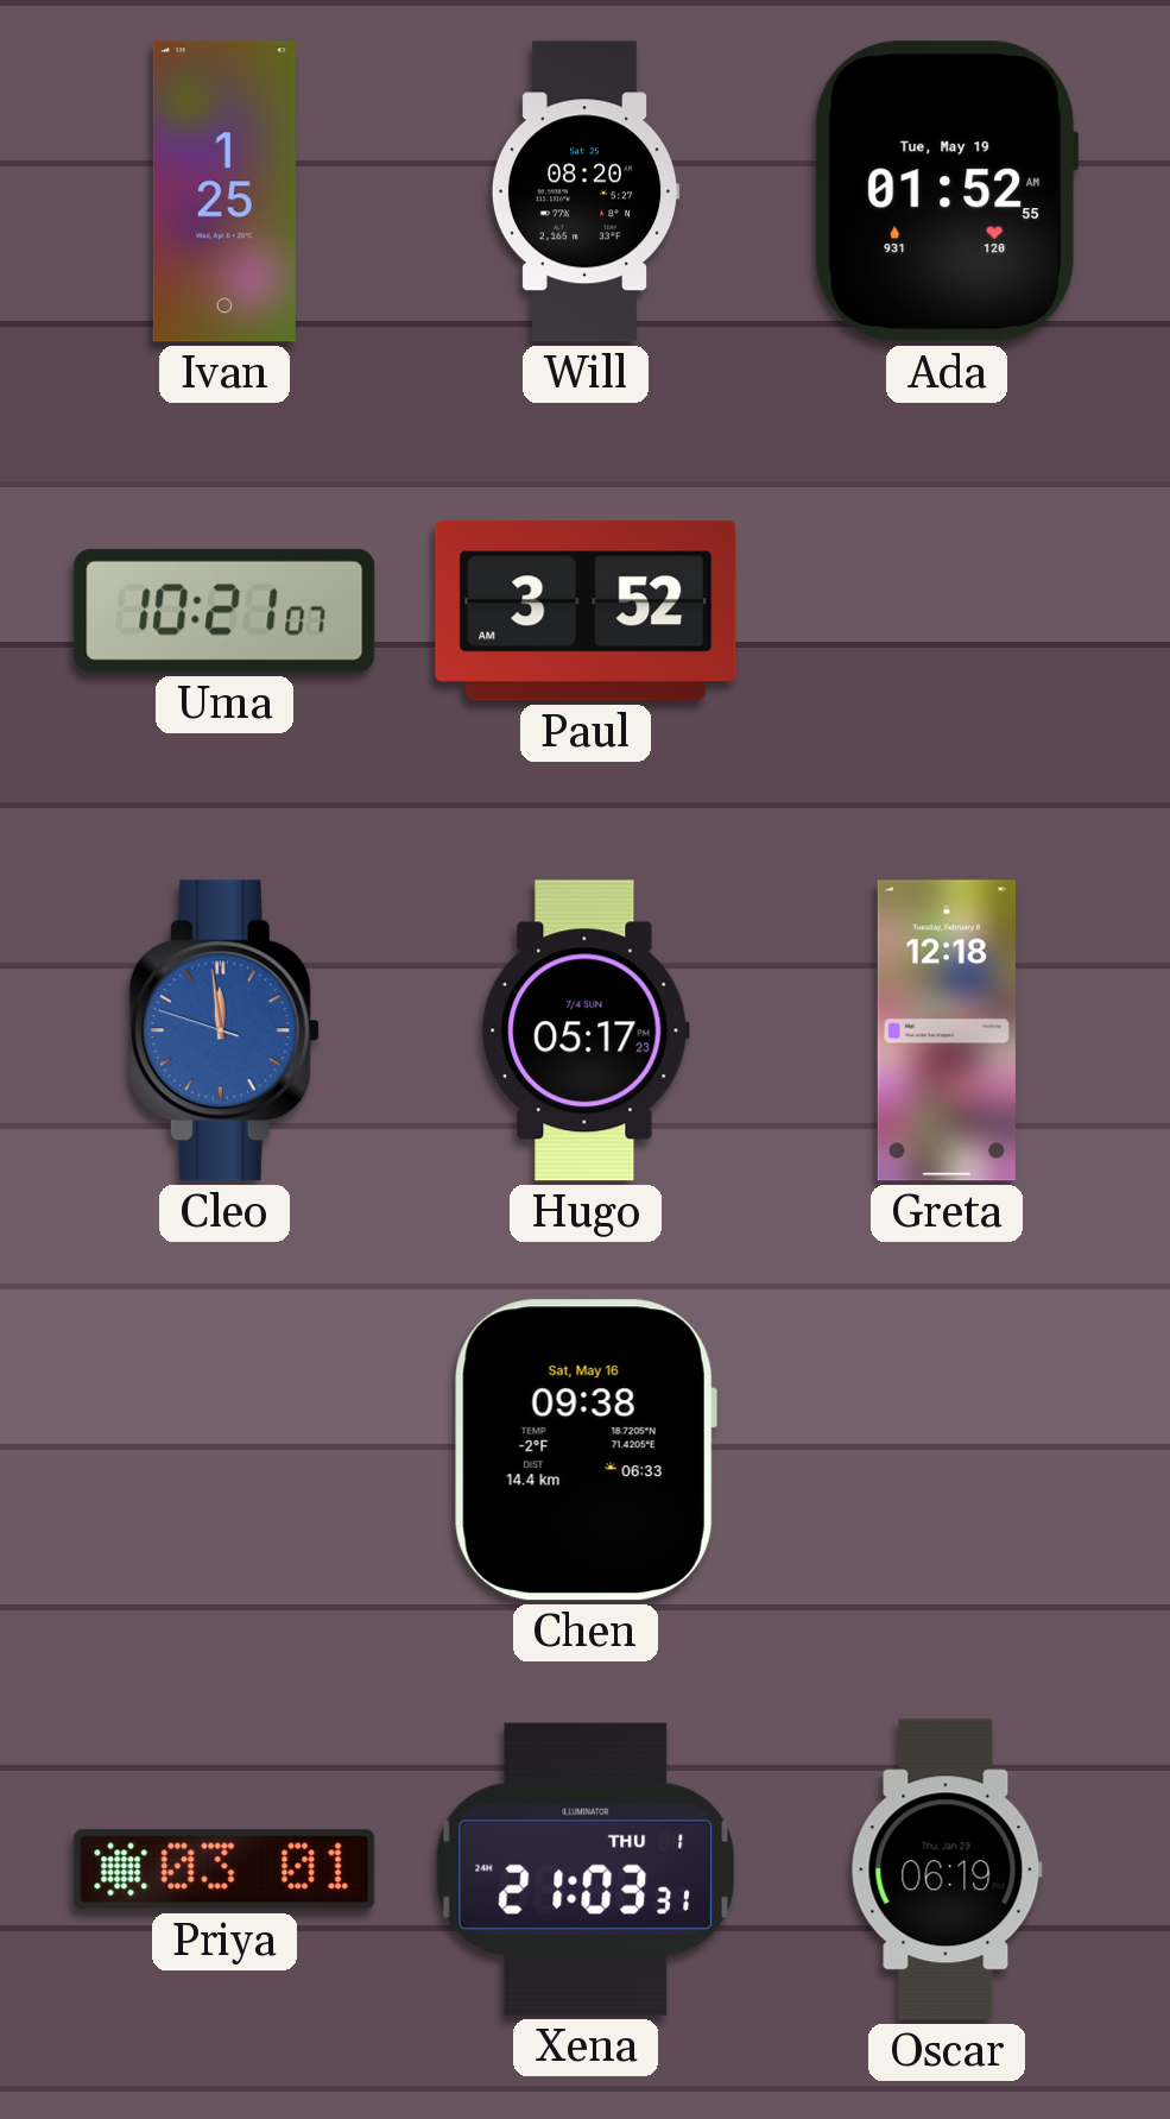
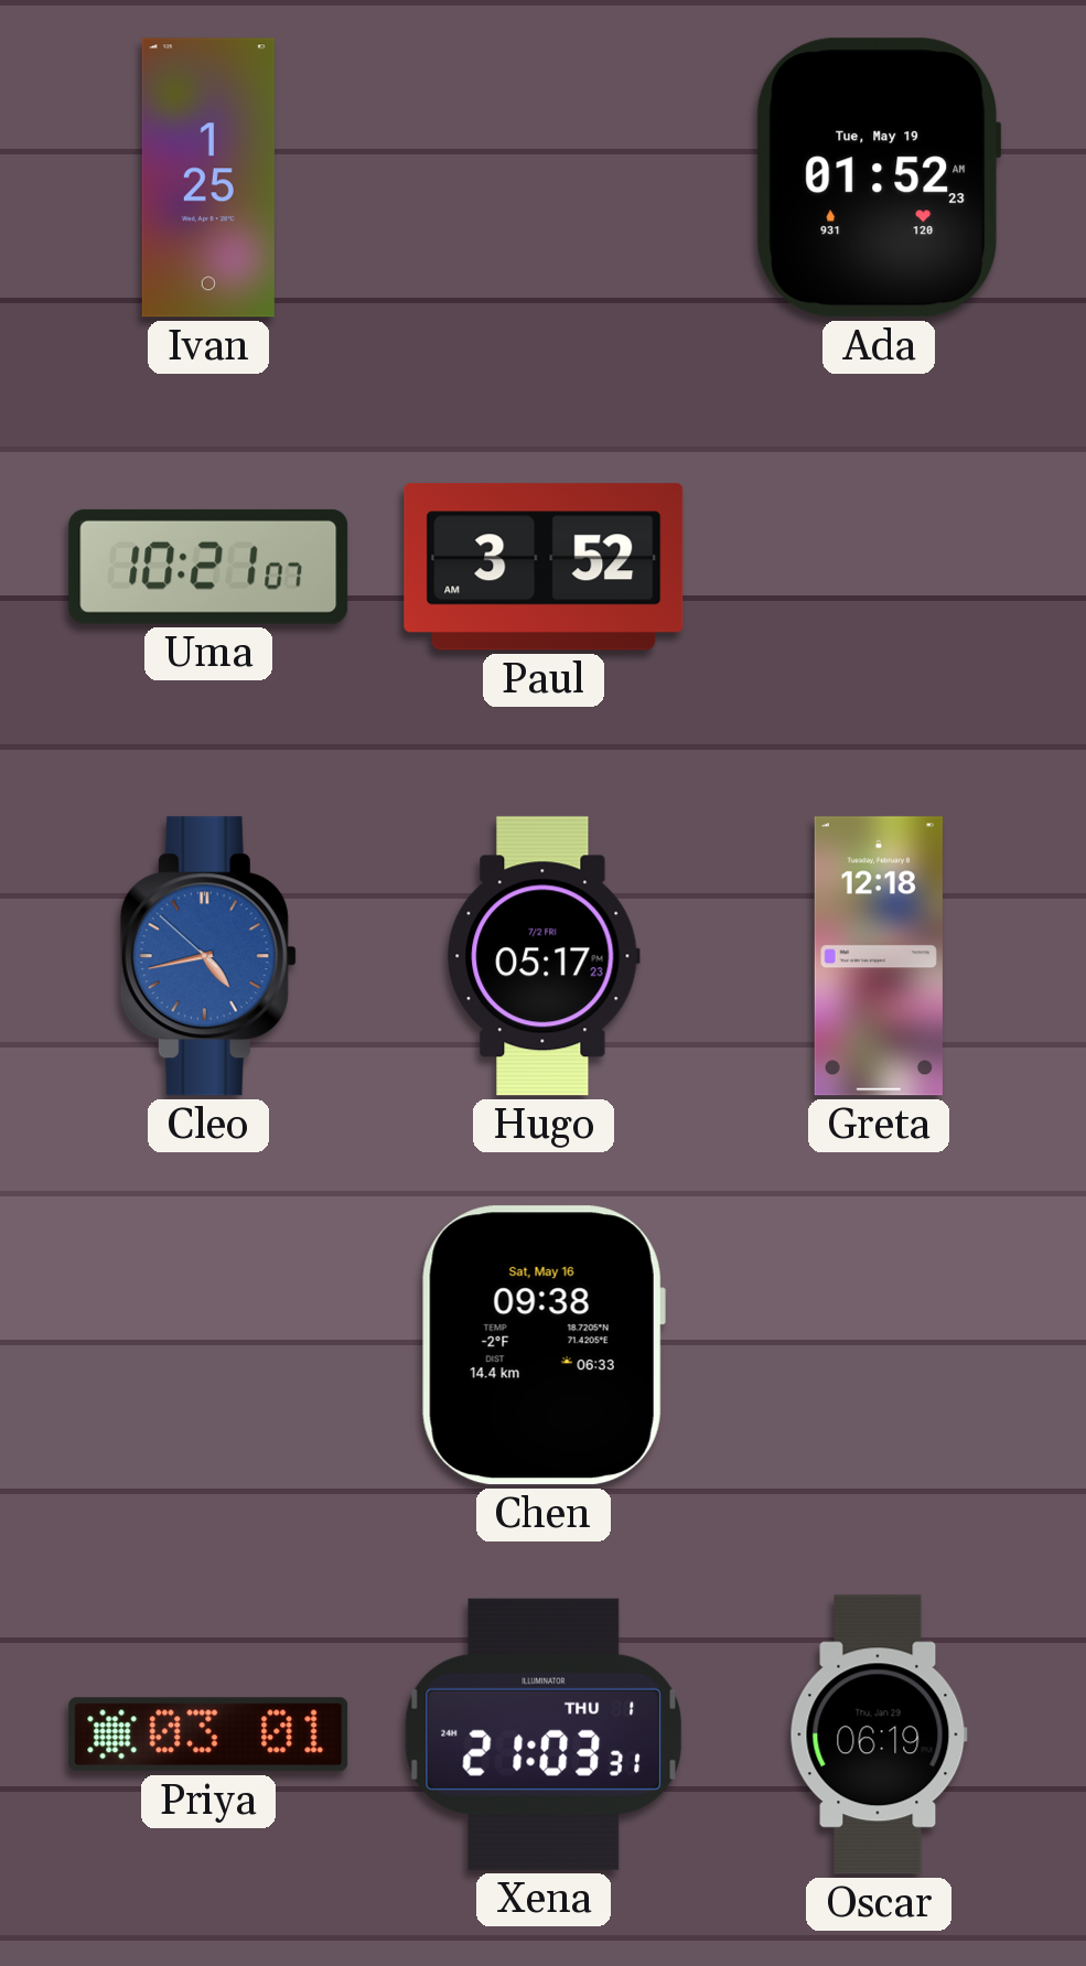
Will: 08:20 -> none
Ada: 01:52:55 AM -> 01:52:23 AM
Cleo: 11:58 -> 4:42
Hugo date: 7/4 SUN -> 7/2 FRI
